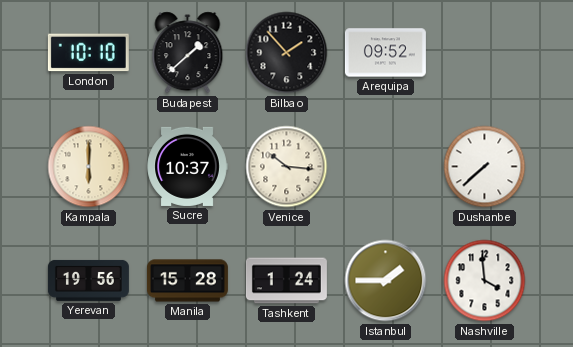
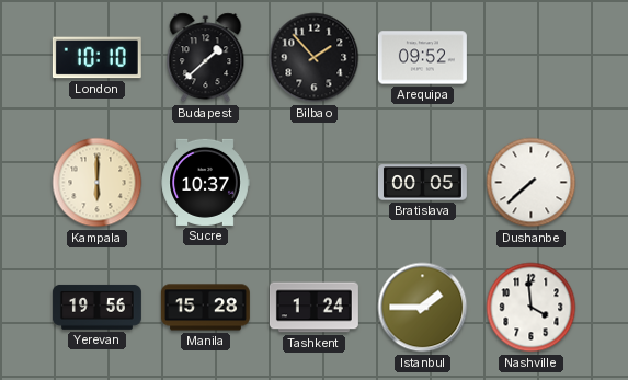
Venice: 10:16 -> none
Bratislava: none -> 00:05
